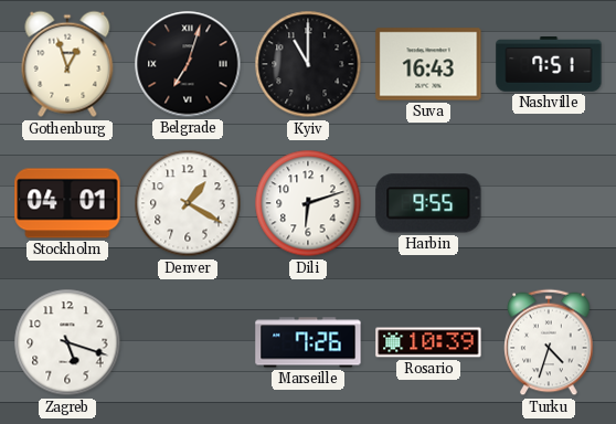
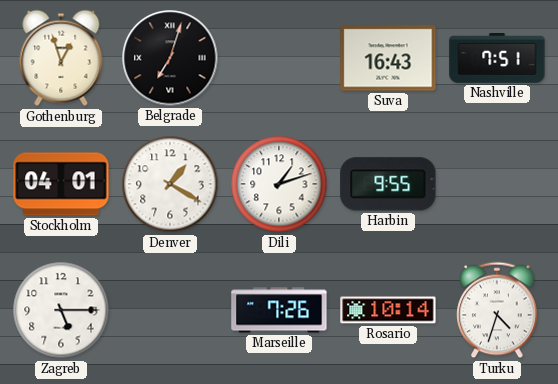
Kyiv: 11:00 -> none
Dili: 6:12 -> 1:12
Zagreb: 5:18 -> 5:15
Rosario: 10:39 -> 10:14
